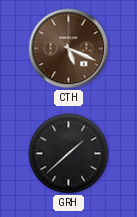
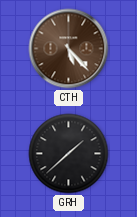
CTH: 5:19 -> 5:23
